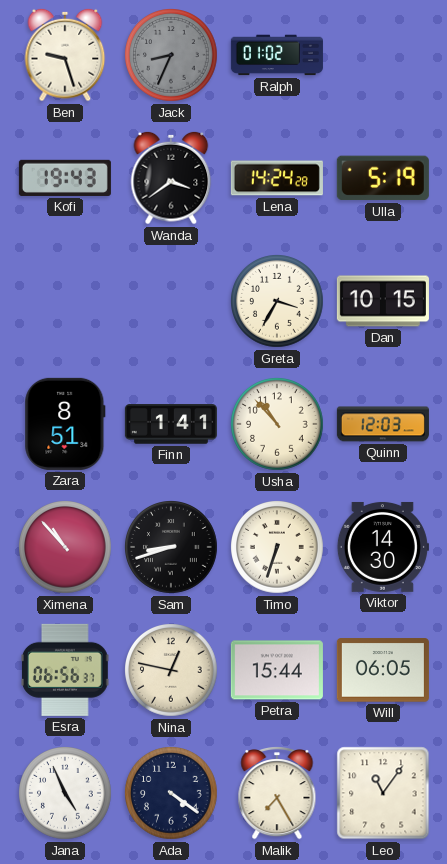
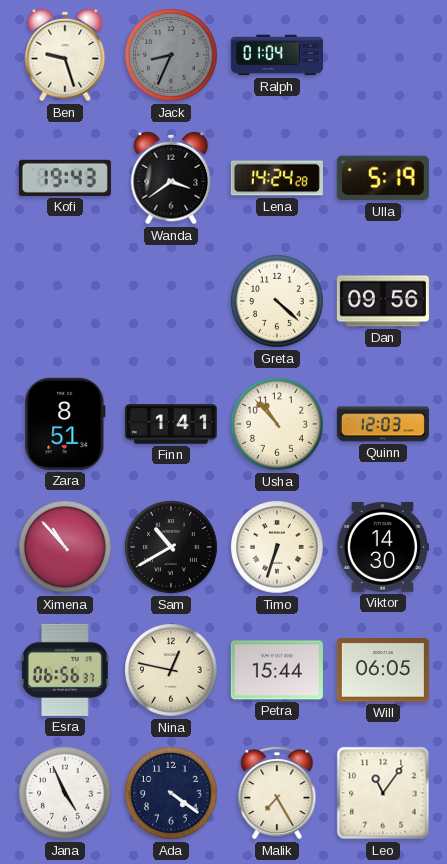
Ralph: 01:02 -> 01:04
Greta: 3:35 -> 4:22
Dan: 10:15 -> 09:56
Sam: 8:42 -> 10:40
